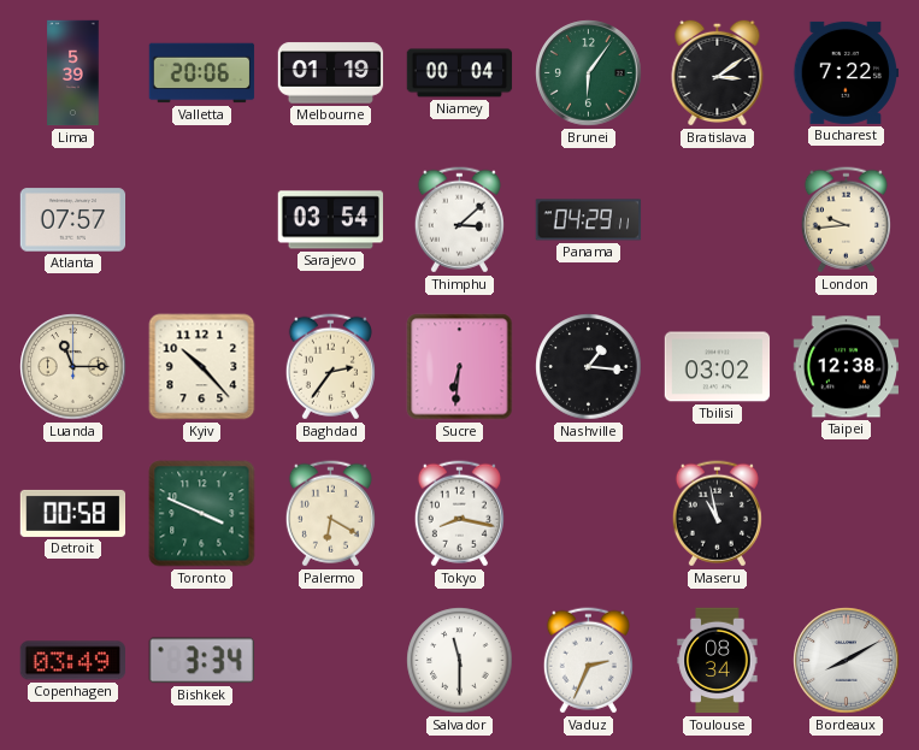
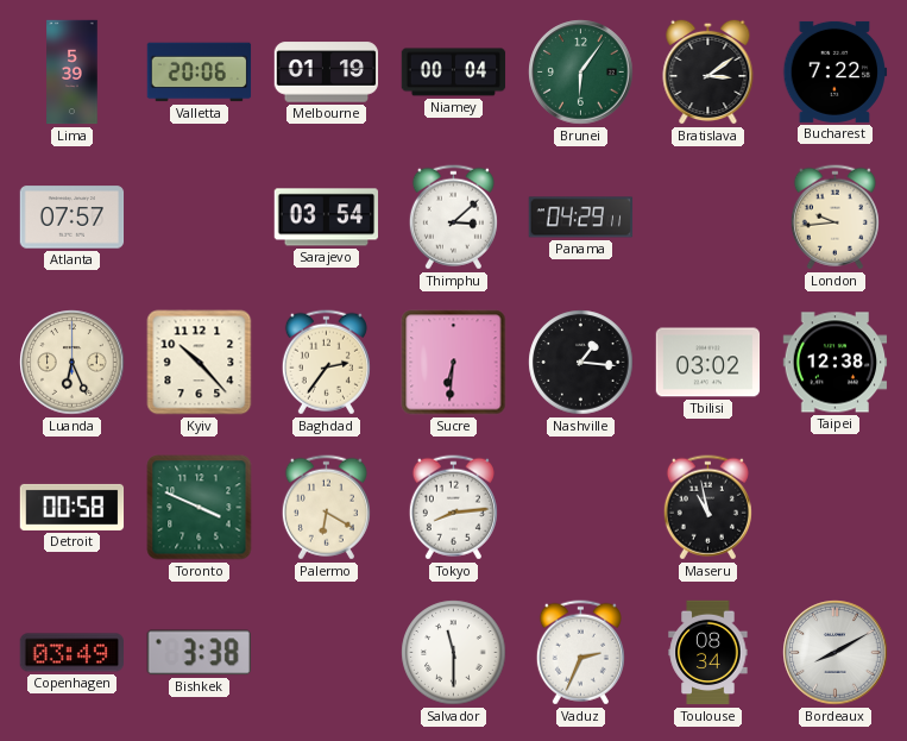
Luanda: 11:15 -> 6:26
Tokyo: 8:17 -> 8:14
Bishkek: 3:34 -> 3:38
